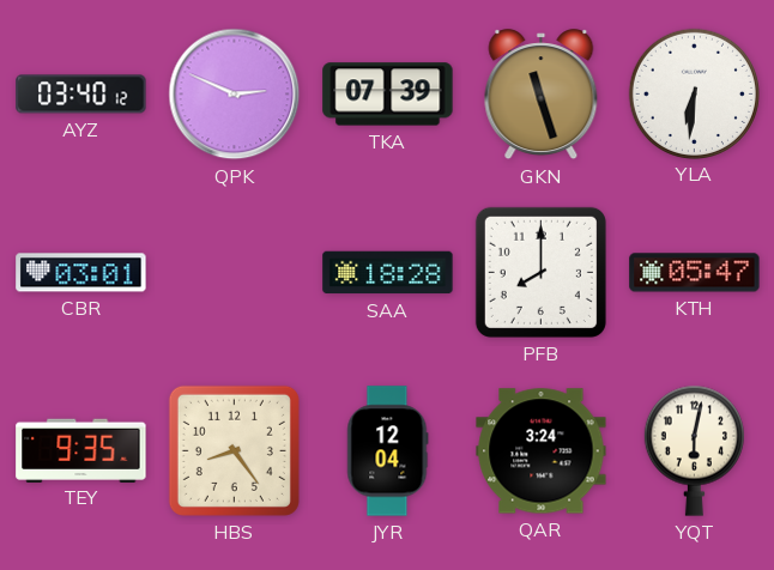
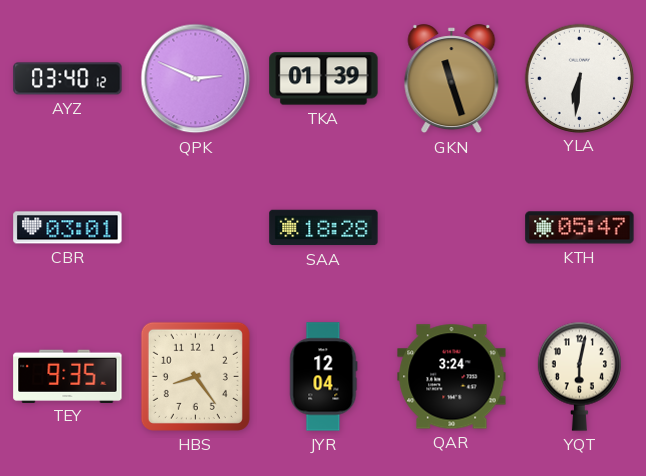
TKA: 07:39 -> 01:39
PFB: 8:00 -> none
